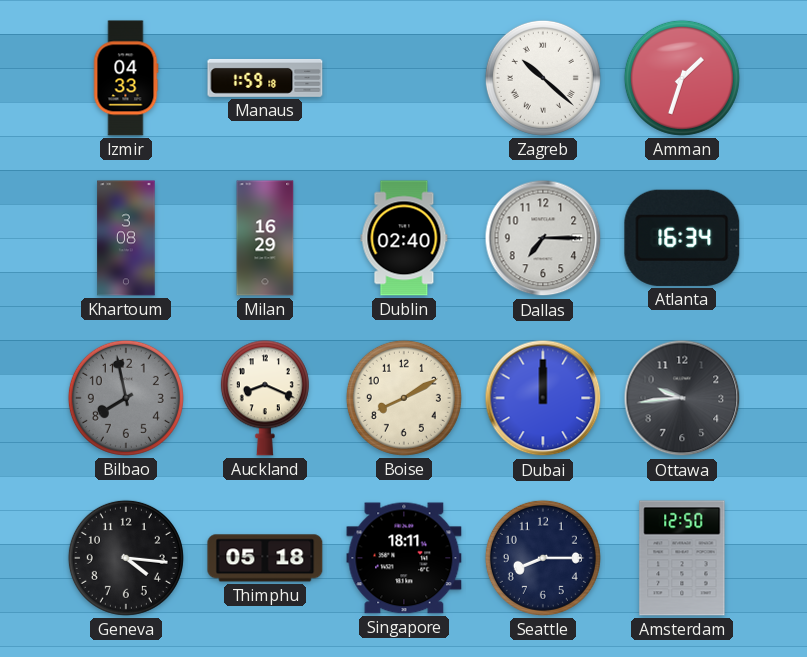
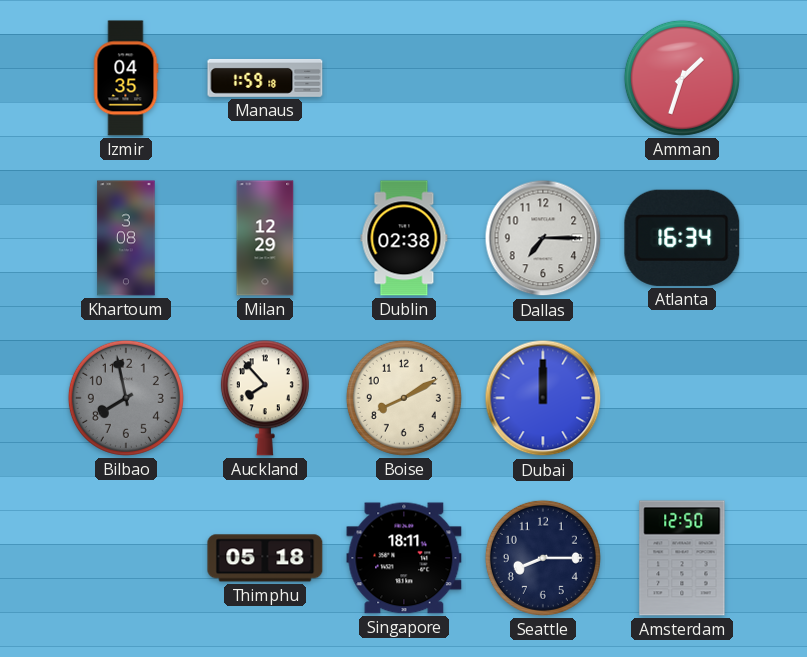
Izmir: 04:33 -> 04:35
Zagreb: 10:22 -> none
Milan: 16:29 -> 12:29
Dublin: 02:40 -> 02:38
Auckland: 8:19 -> 7:53
Ottawa: 9:44 -> none
Geneva: 4:16 -> none
